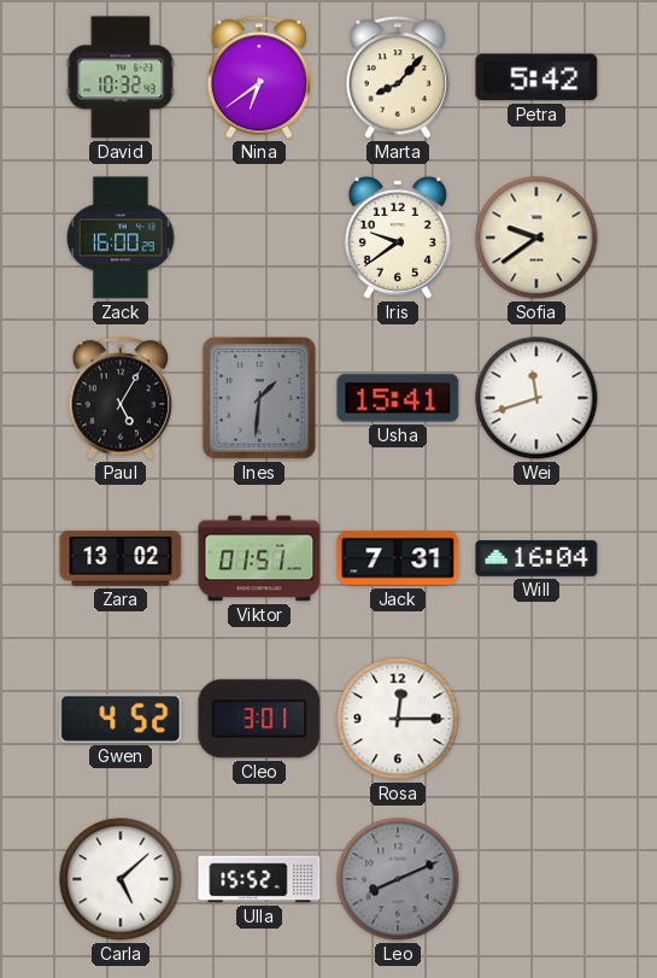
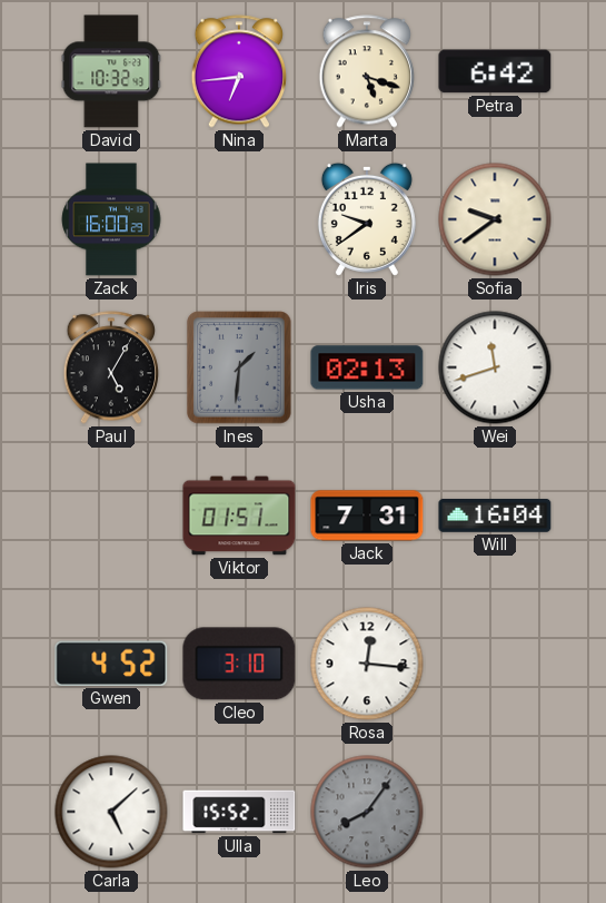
Nina: 6:39 -> 6:44
Marta: 8:07 -> 5:18
Petra: 5:42 -> 6:42
Usha: 15:41 -> 02:13
Zara: 13:02 -> none
Cleo: 3:01 -> 3:10
Rosa: 12:15 -> 12:16
Leo: 8:11 -> 8:06
